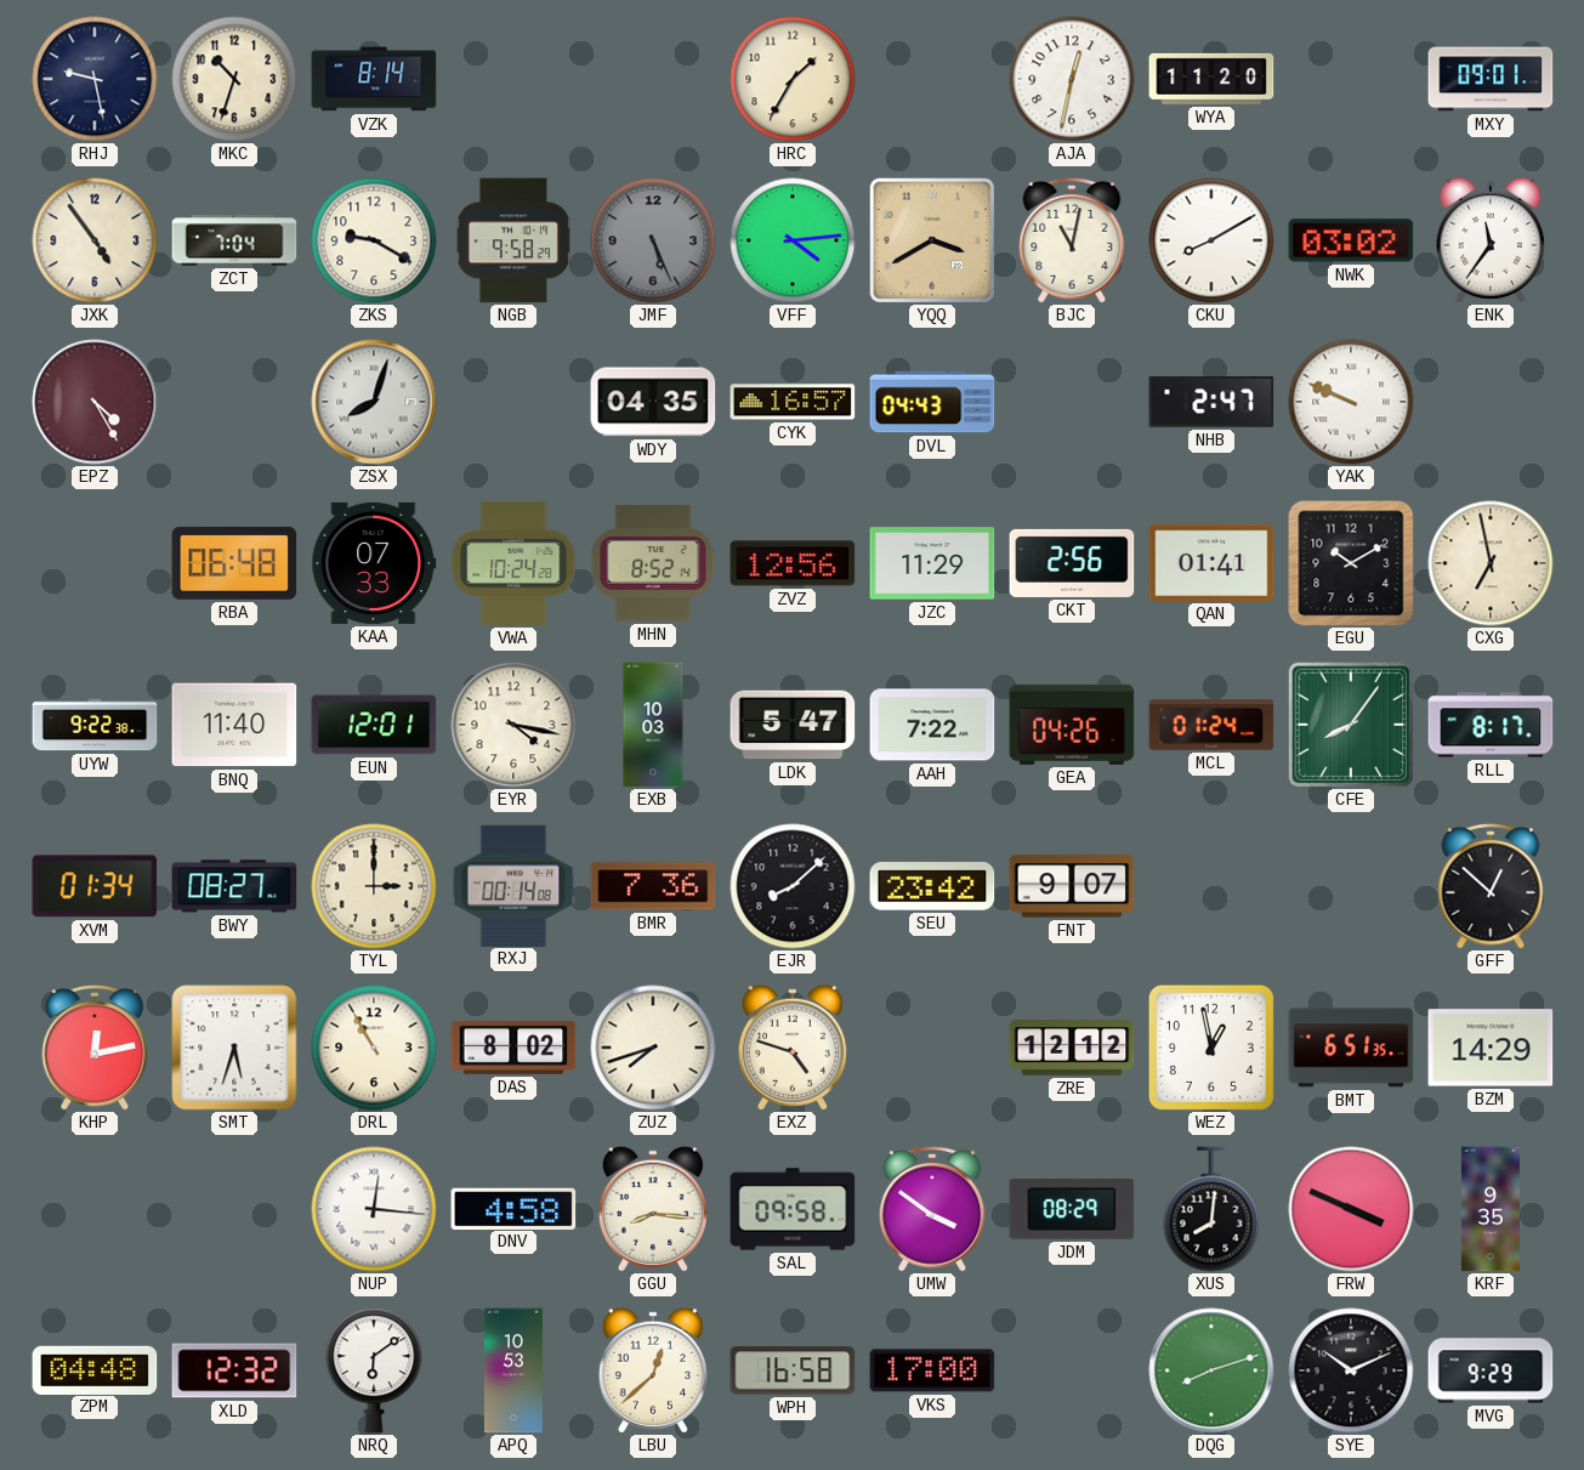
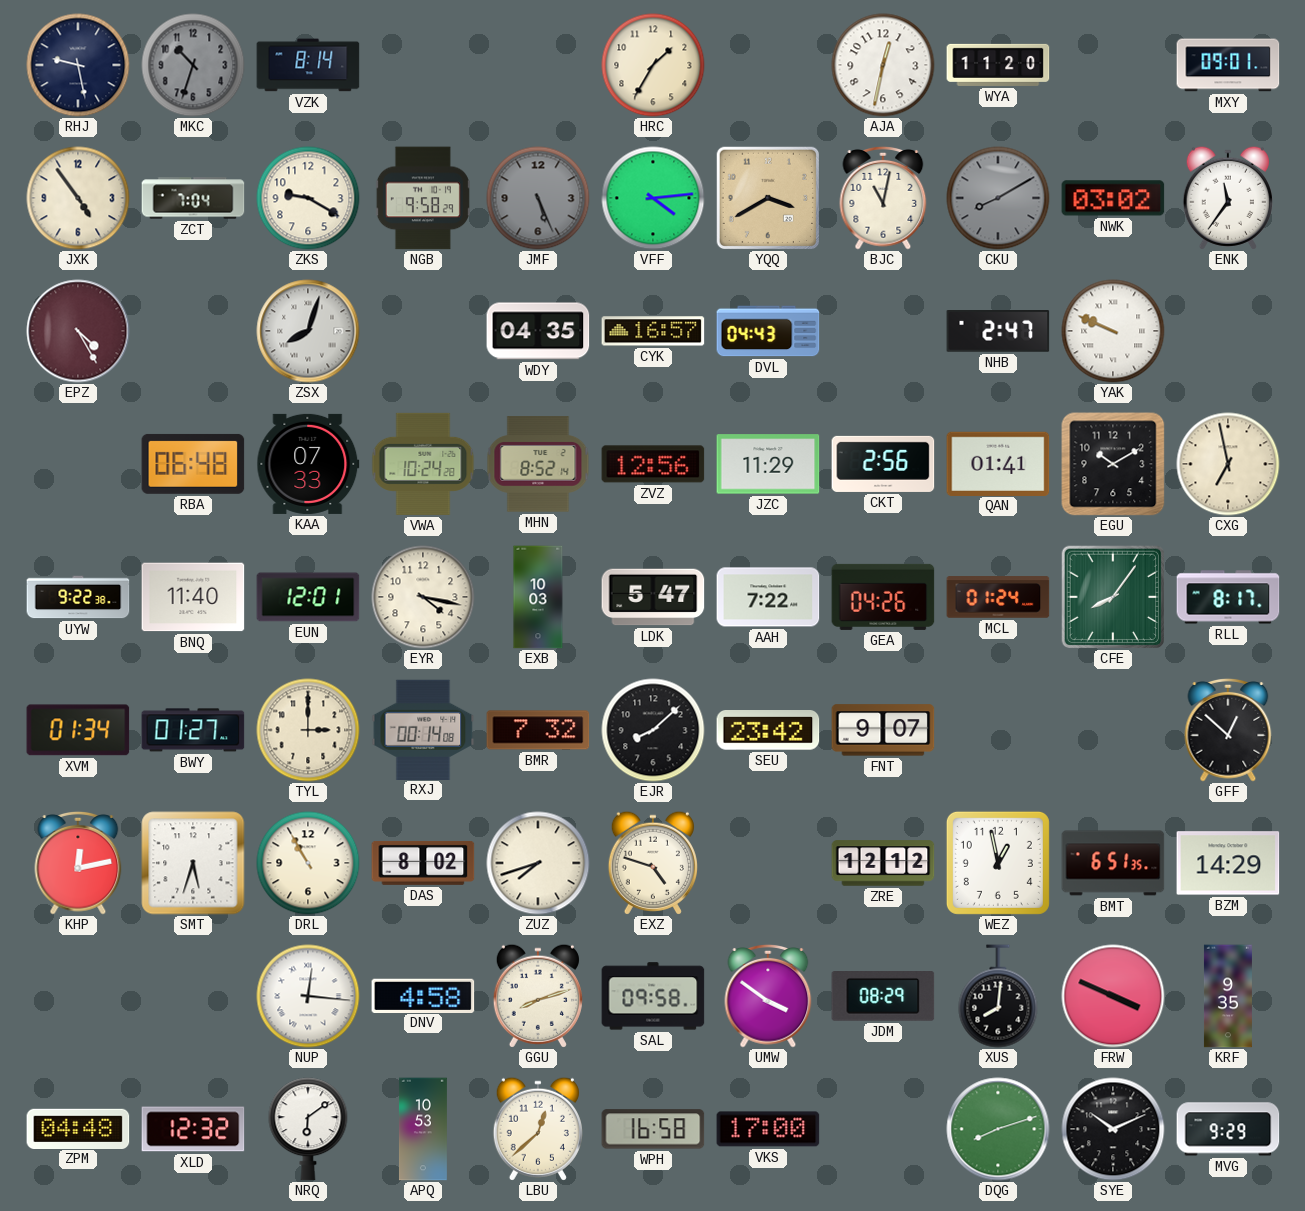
MKC dial: cream -> grey
CKU dial: white -> grey
BWY: 08:27 -> 01:27
BMR: 7:36 -> 7:32
GGU: 8:16 -> 8:12
